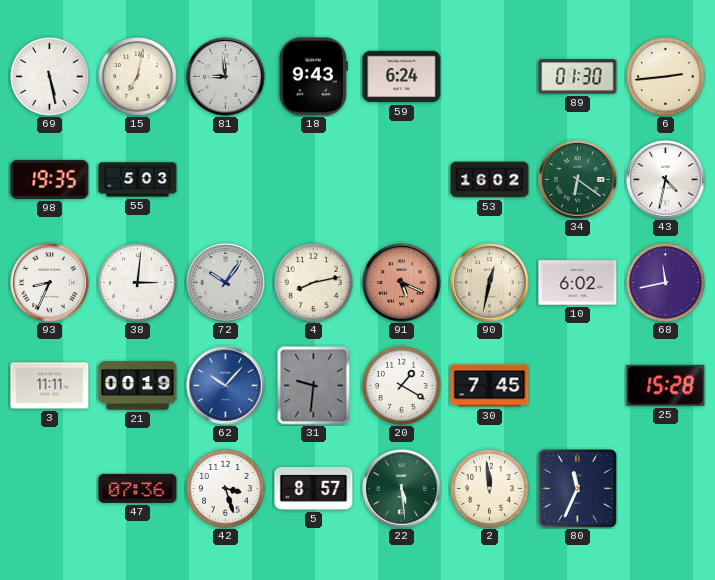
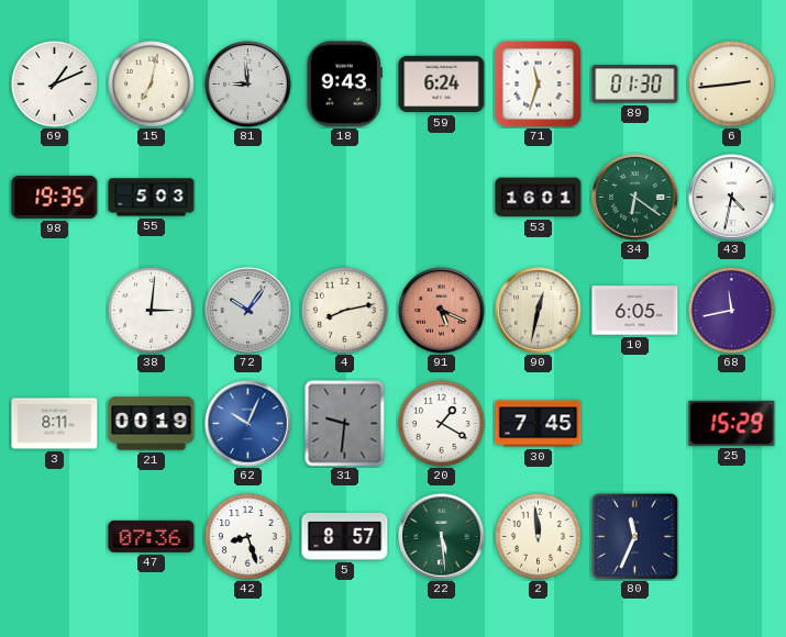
69: 5:28 -> 1:11
71: none -> 11:33
53: 16:02 -> 16:01
93: 8:34 -> none
10: 6:02 -> 6:05
3: 11:11 -> 8:11
62: 10:07 -> 10:04
25: 15:28 -> 15:29
42: 3:27 -> 8:27
